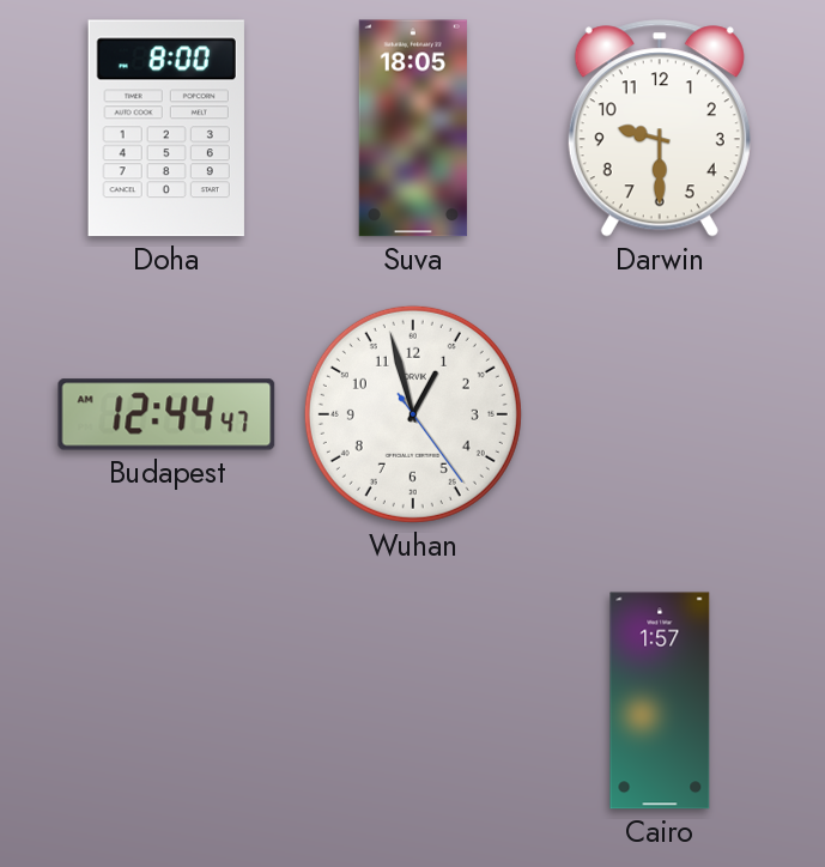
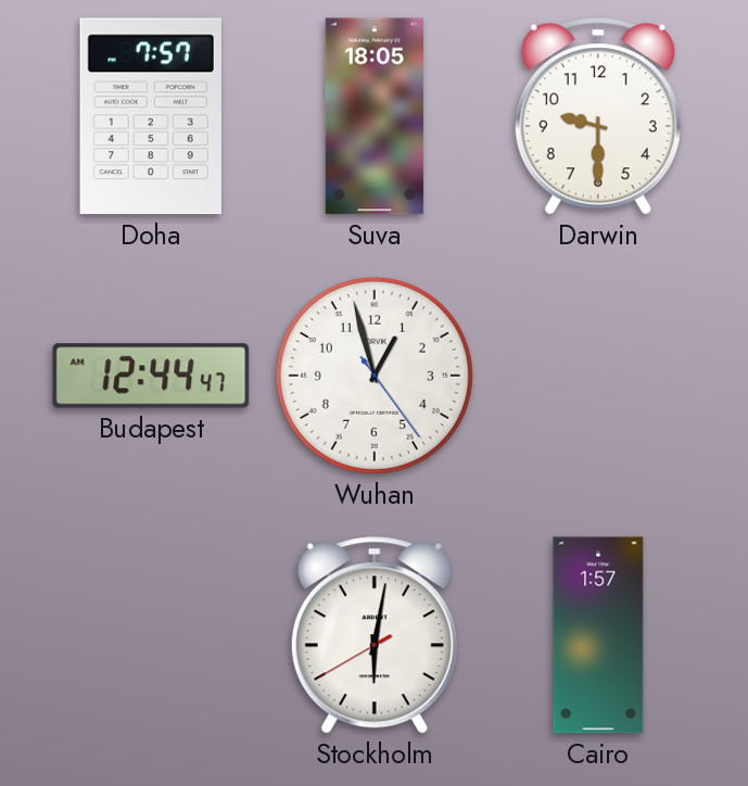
Doha: 8:00 -> 7:57
Stockholm: none -> 6:01
